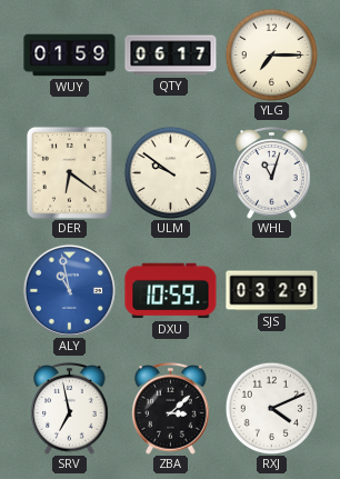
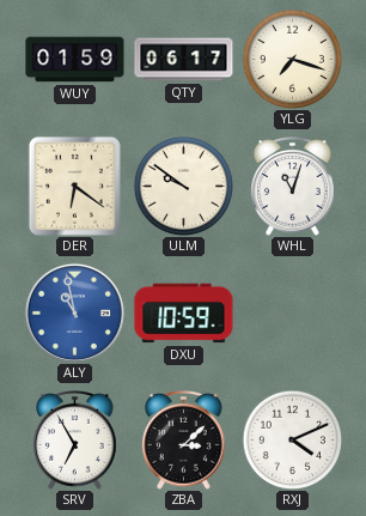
YLG: 7:15 -> 7:18
SJS: 03:29 -> none
SRV: 6:58 -> 6:55
